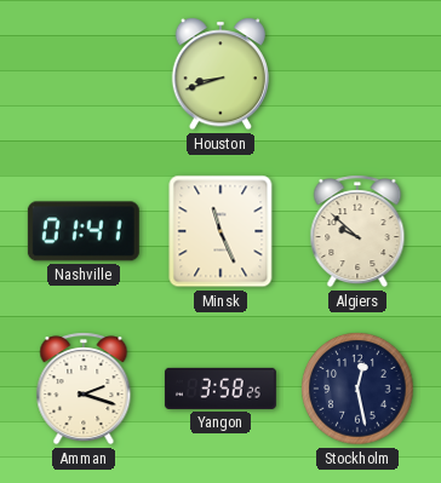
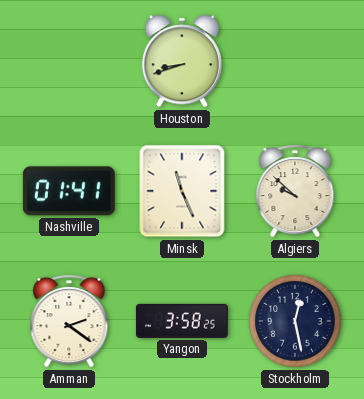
Amman: 2:18 -> 2:21
